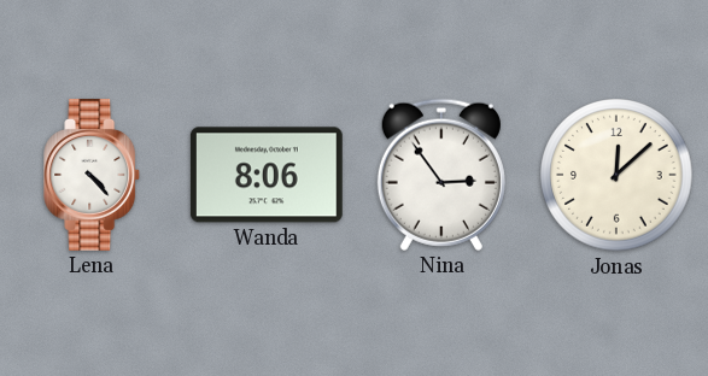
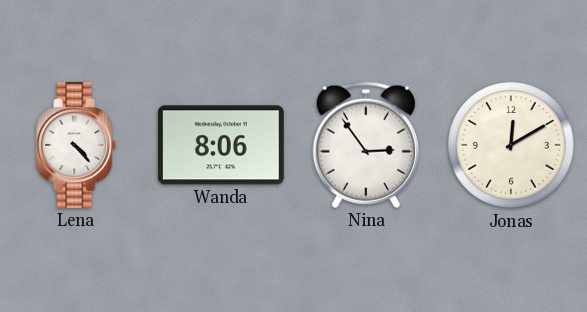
Jonas: 12:08 -> 12:10
